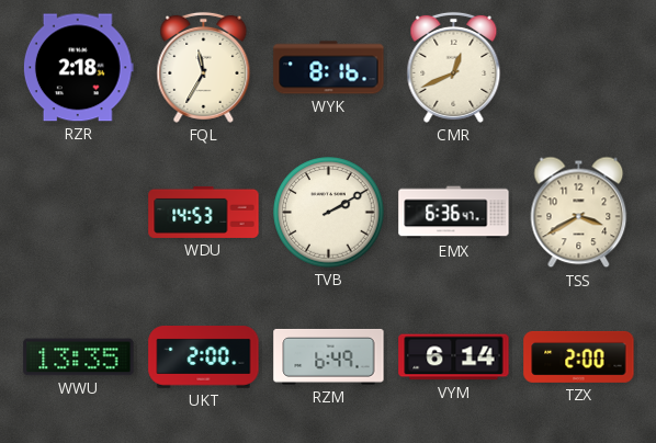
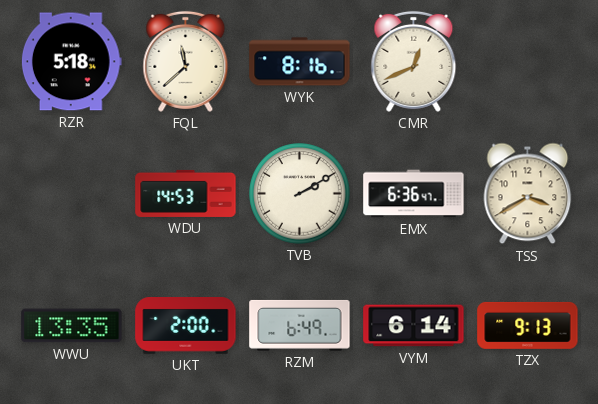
RZR: 2:18 -> 5:18
FQL: 11:35 -> 11:38
TZX: 2:00 -> 9:13
